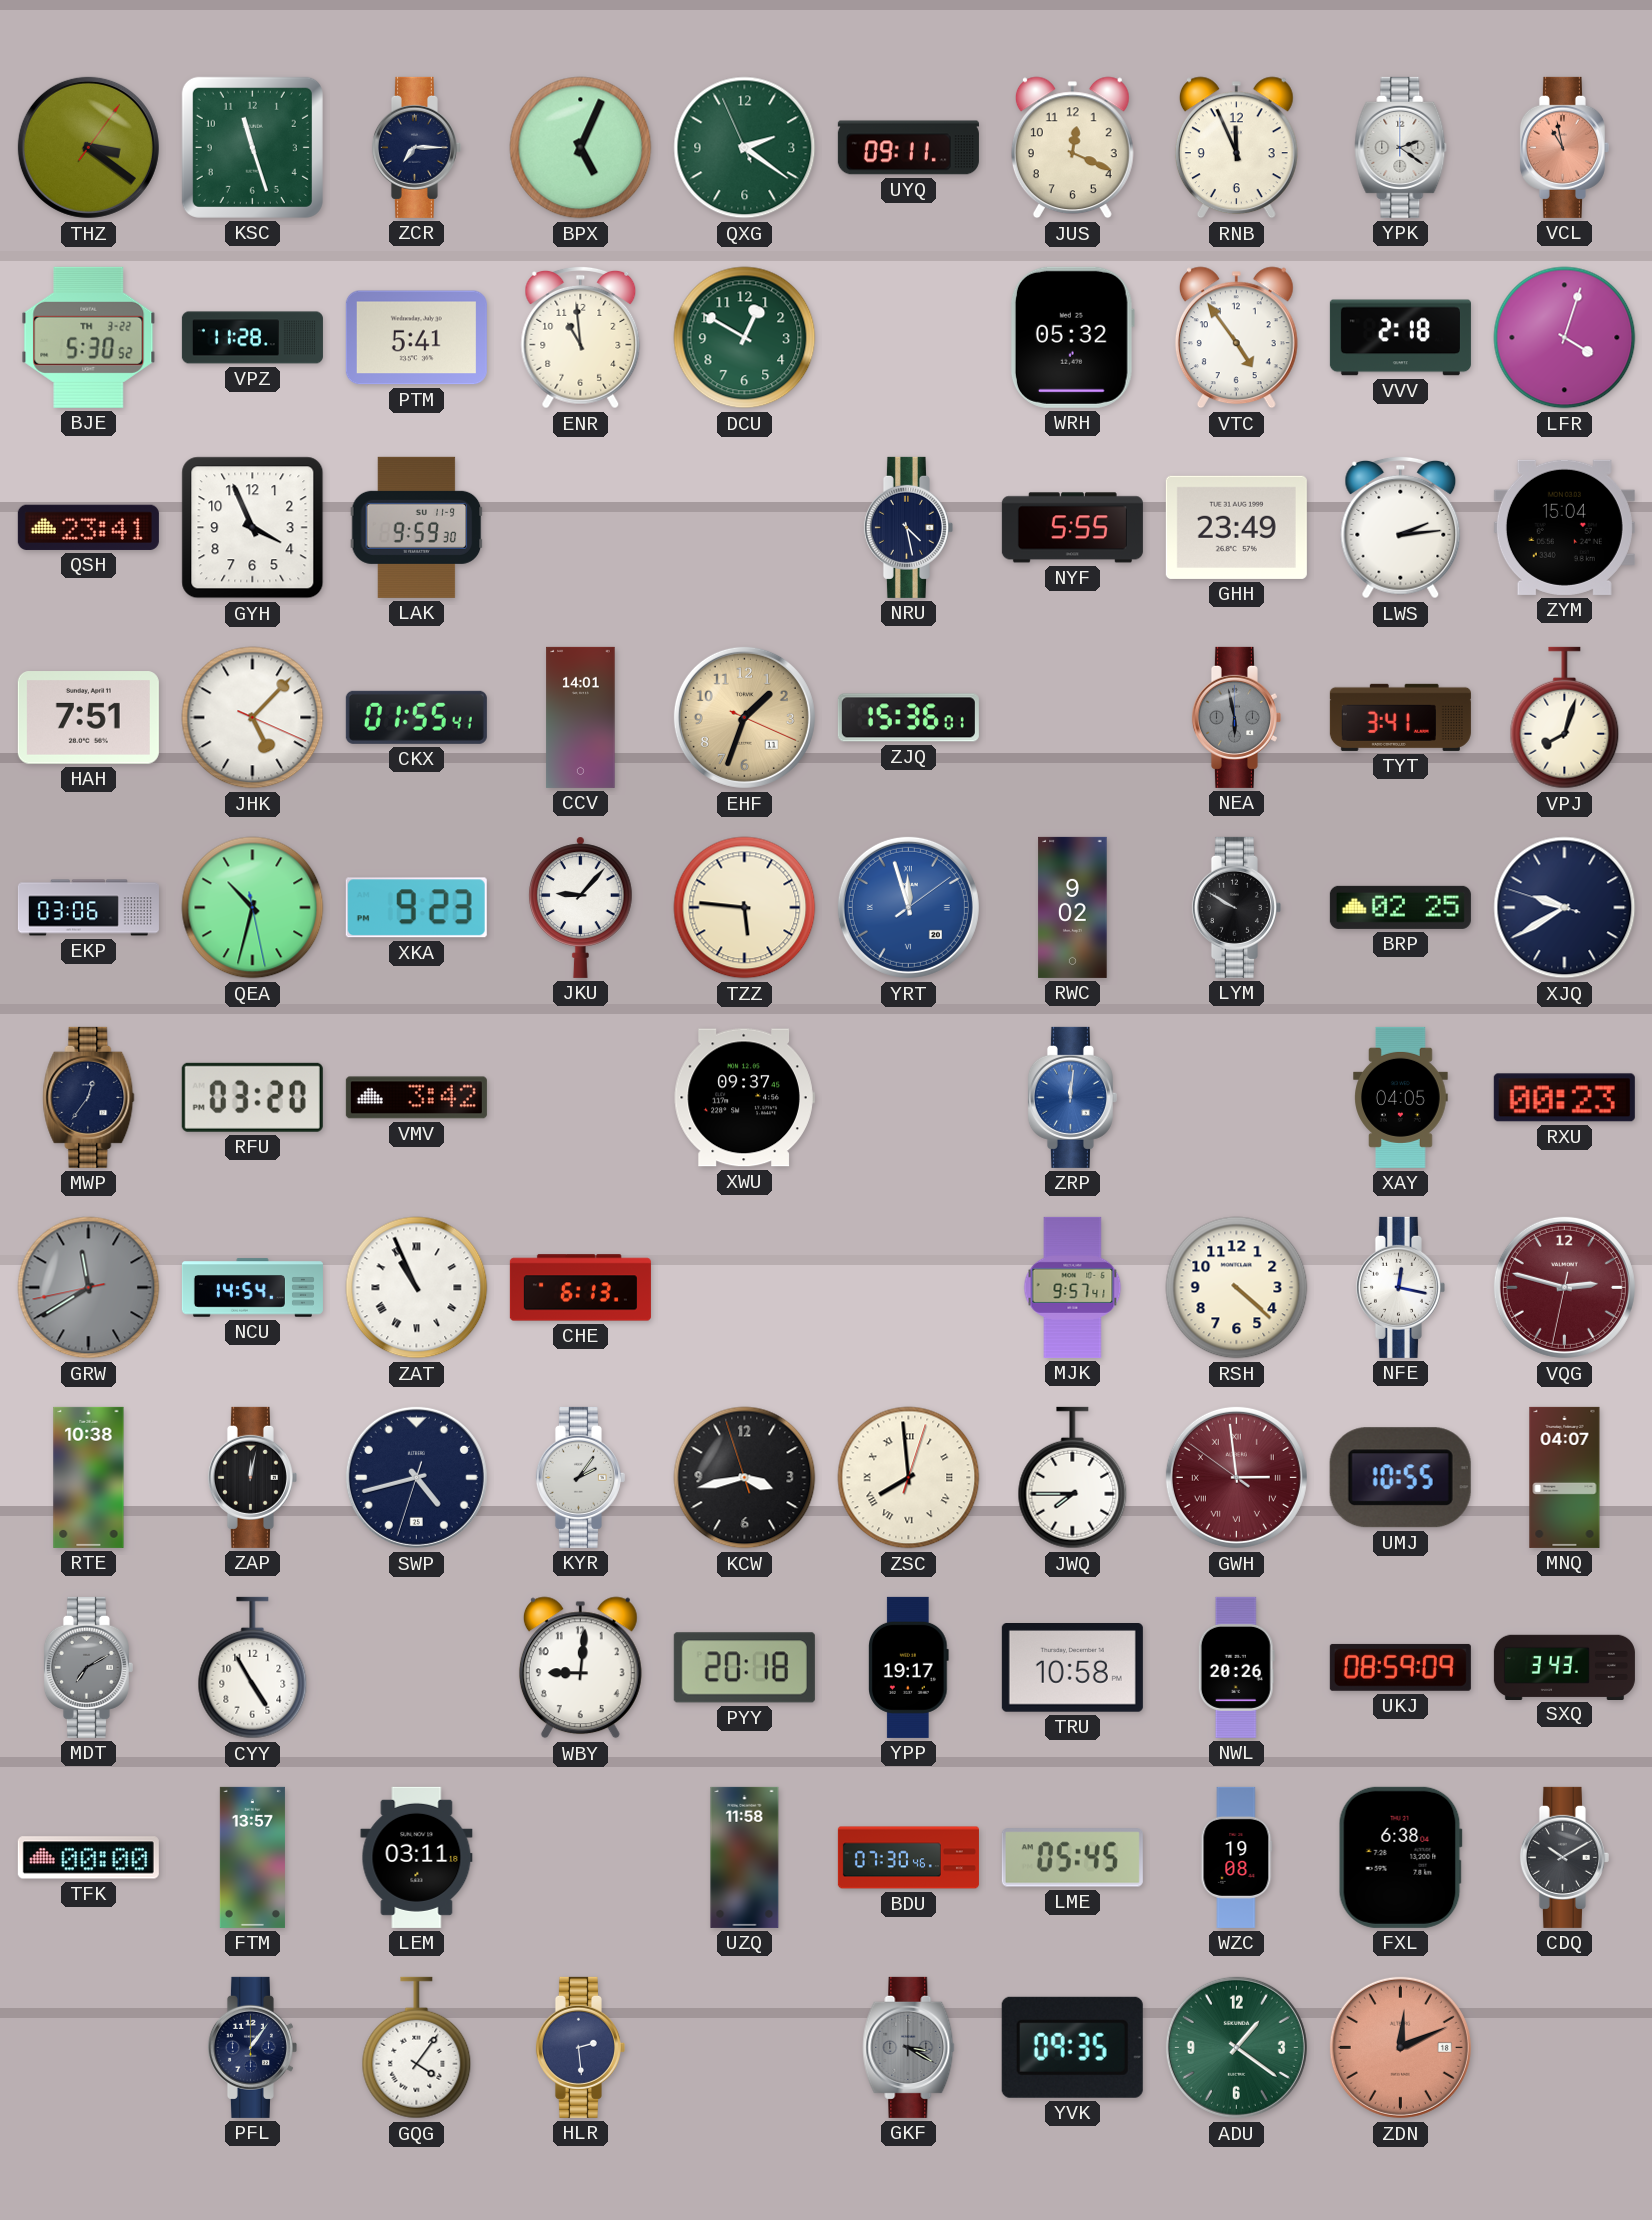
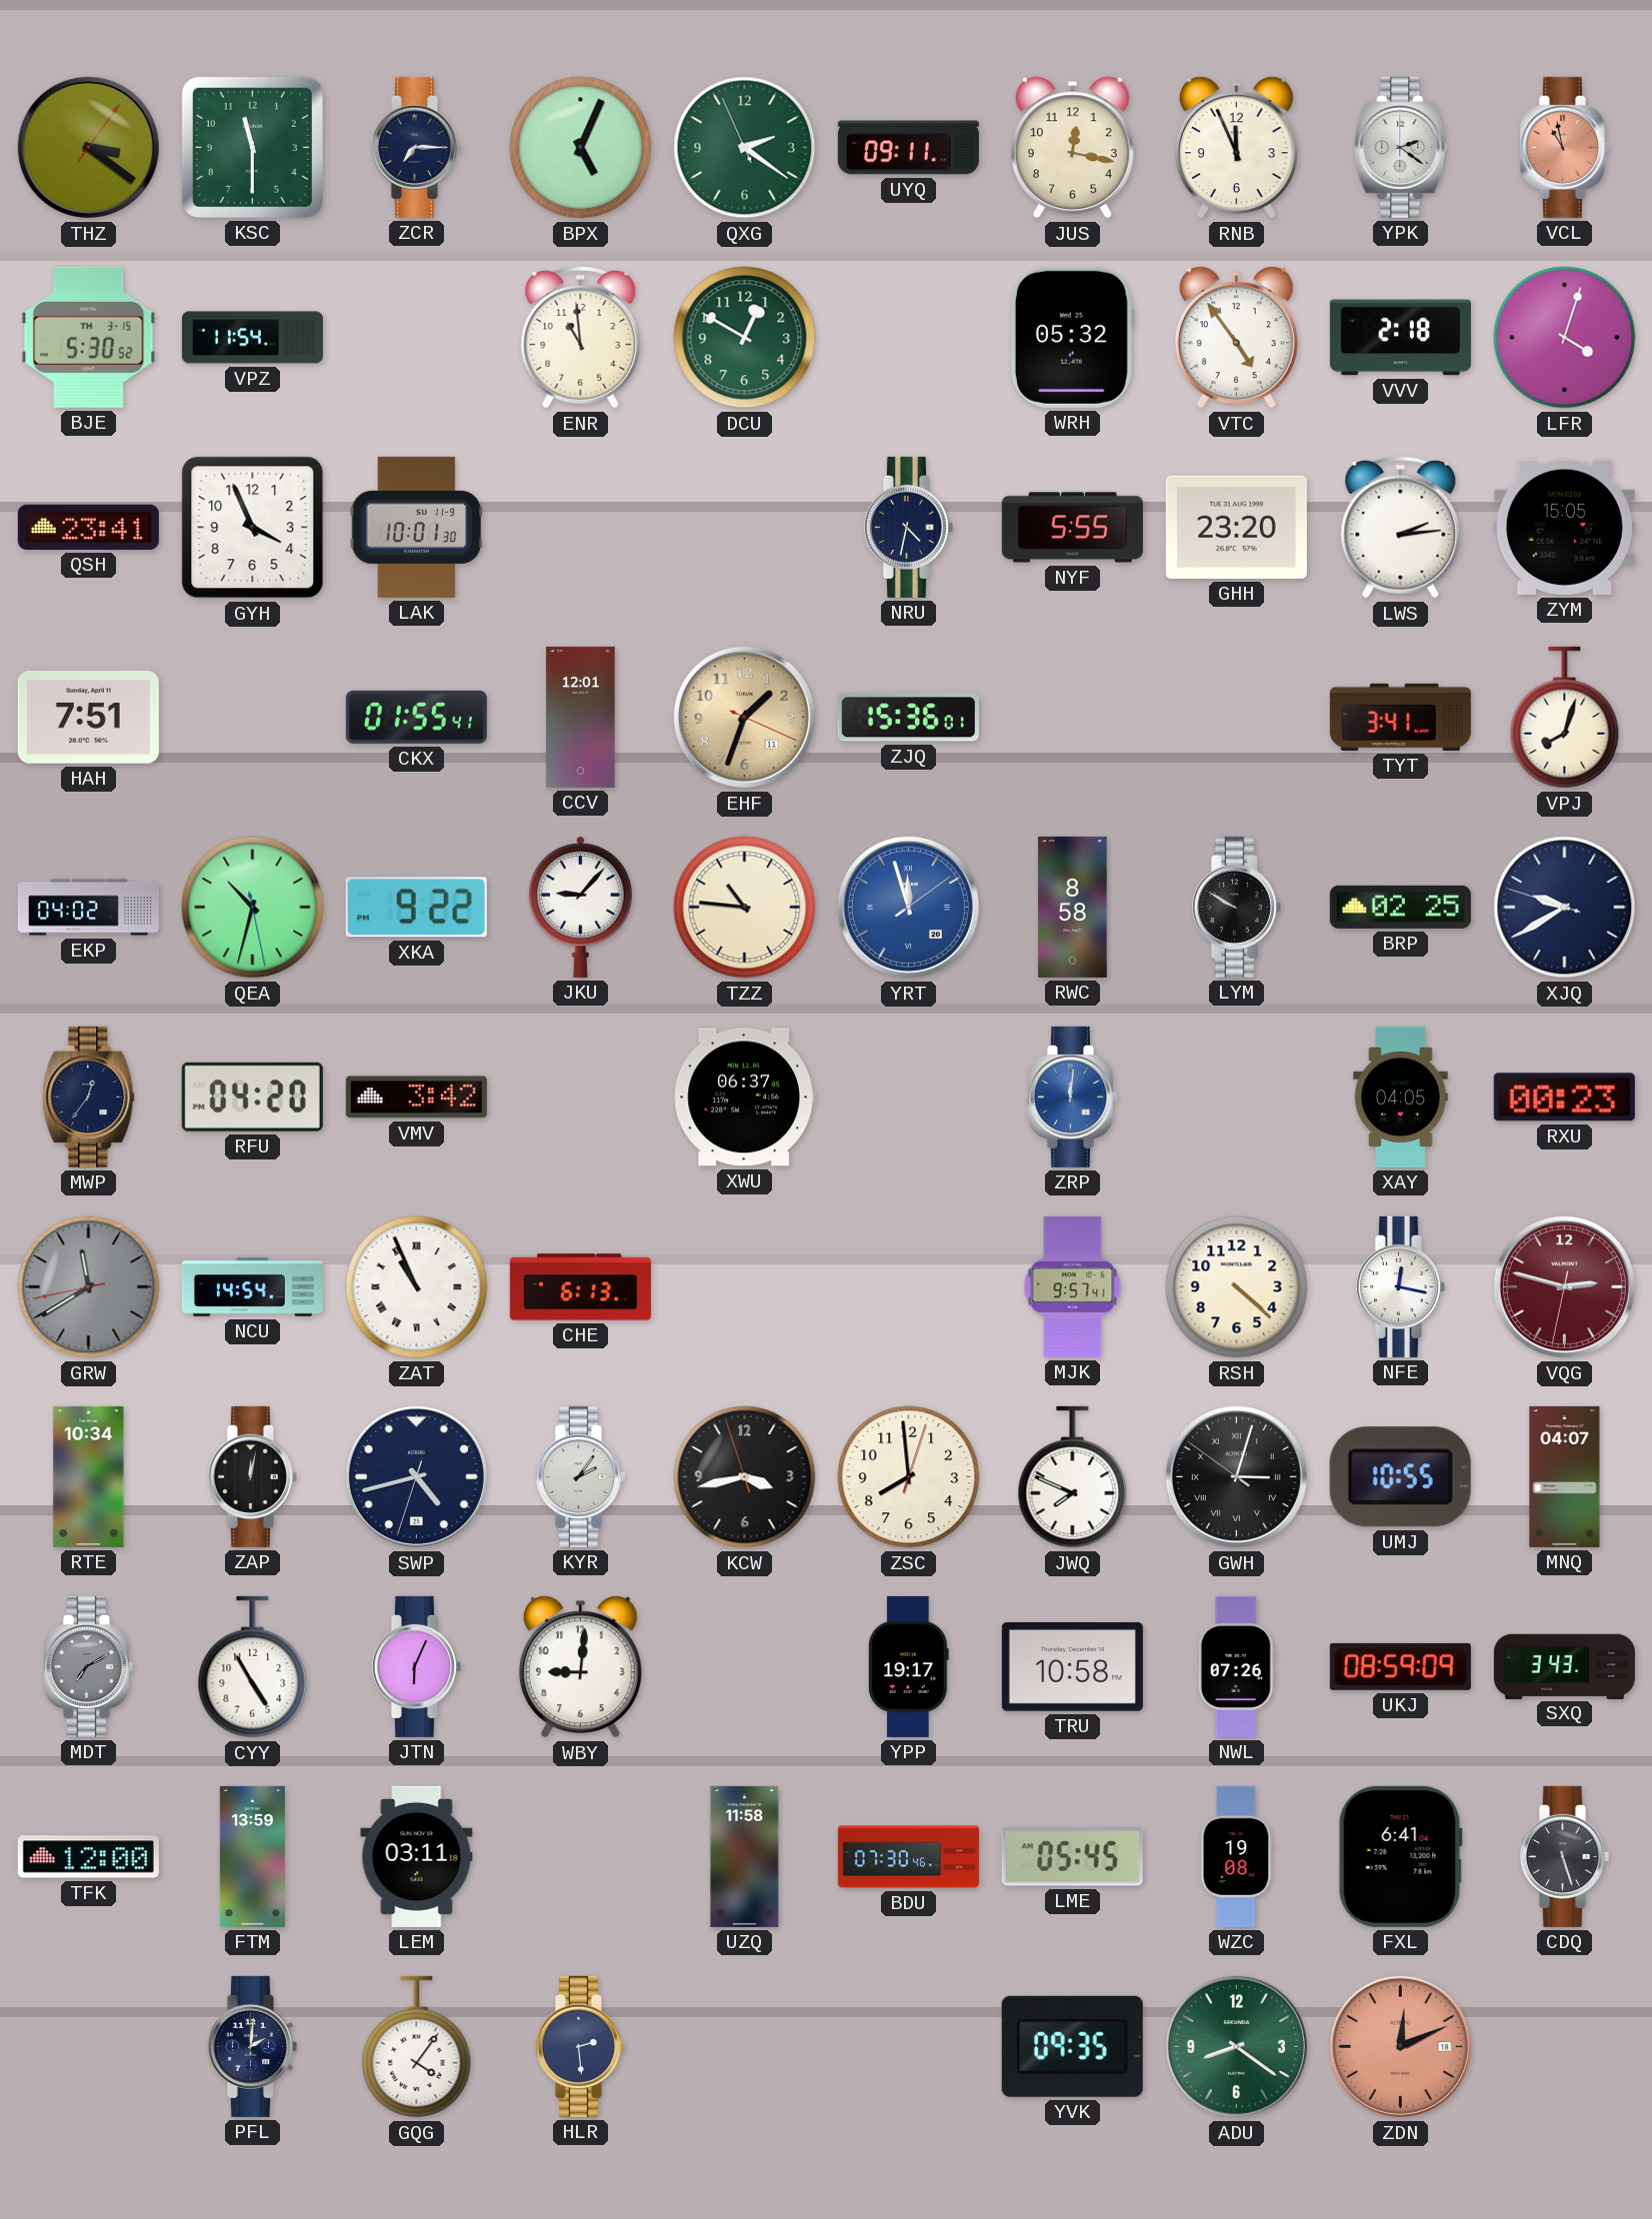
KSC: 11:27 -> 11:30
JUS: 12:19 -> 12:17
BJE date: TH 3-22 -> TH 3-15
VPZ: 11:28 -> 11:54
PTM: 5:41 -> none
LAK: 9:59 -> 10:01
NRU: 4:28 -> 4:32
GHH: 23:49 -> 23:20
ZYM: 15:04 -> 15:05
JHK: 5:07 -> none
CCV: 14:01 -> 12:01
NEA: 5:58 -> none
EKP: 03:06 -> 04:02
XKA: 9:23 -> 9:22
TZZ: 5:46 -> 10:46
RWC: 9:02 -> 8:58
RFU: 03:20 -> 04:20
XWU: 09:37 -> 06:37
RTE: 10:38 -> 10:34
ZSC numerals: Roman -> Arabic
JWQ: 7:45 -> 7:49
GWH: 2:58 -> 3:02
GWH dial: burgundy -> black
JTN: none -> 6:04
PYY: 20:18 -> none
NWL: 20:26 -> 07:26
TFK: 00:00 -> 12:00
FTM: 13:57 -> 13:59
FXL: 6:38 -> 6:41
CDQ: 10:10 -> 5:27
PFL: 1:06 -> 2:01
GKF: 3:20 -> none
ADU: 1:21 -> 8:21
